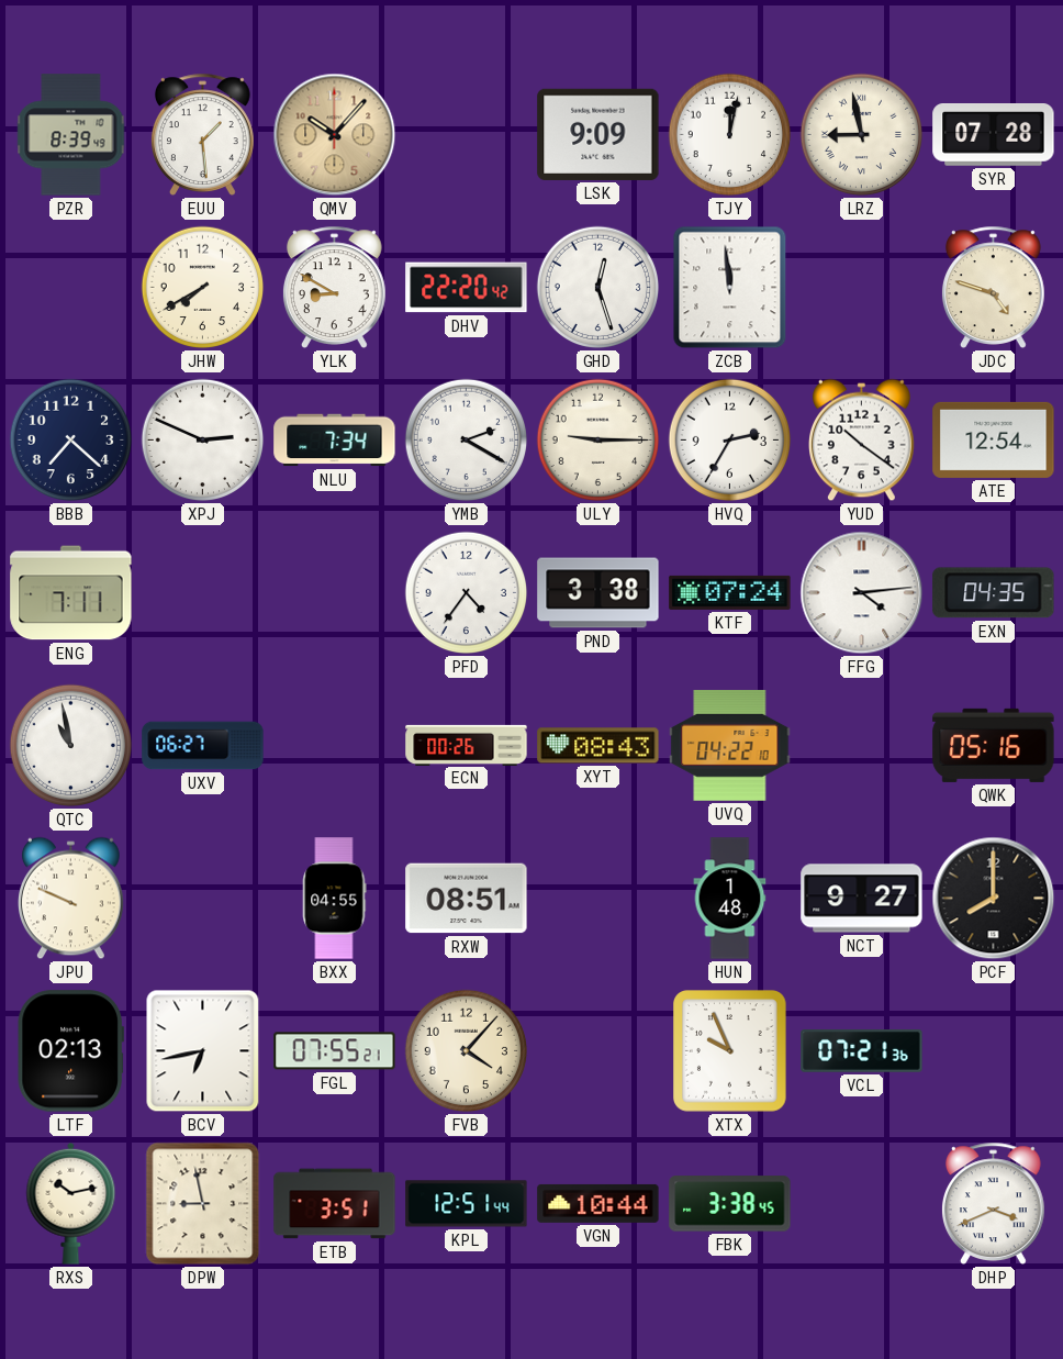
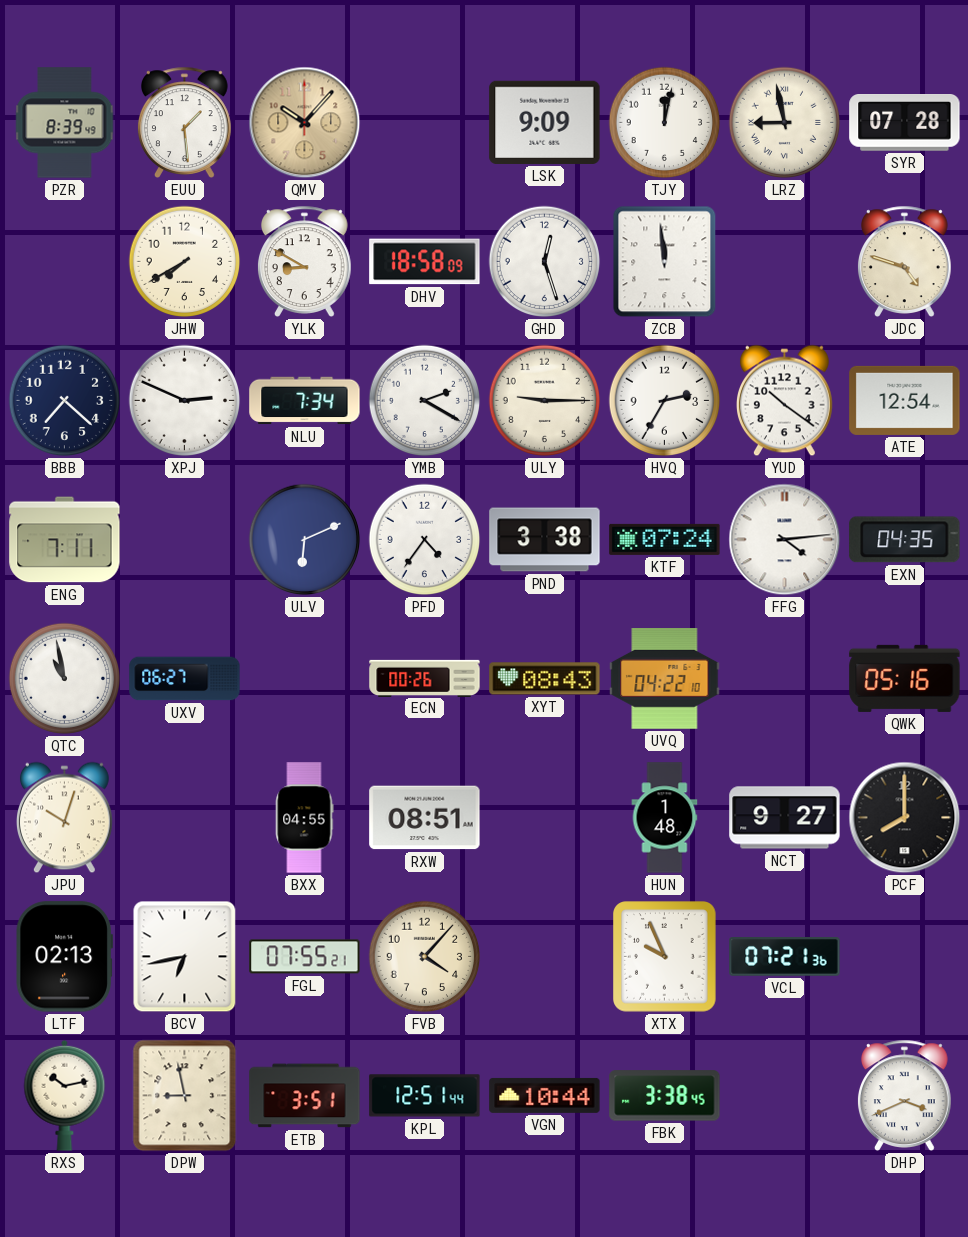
DHV: 22:20 -> 18:58
ULV: none -> 6:11
JPU: 9:49 -> 10:03
